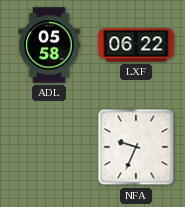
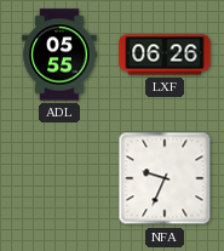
ADL: 05:58 -> 05:55
LXF: 06:22 -> 06:26
